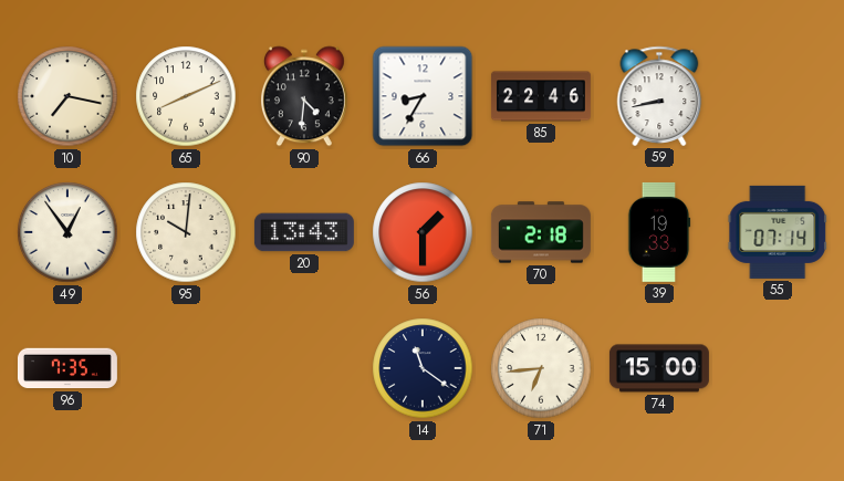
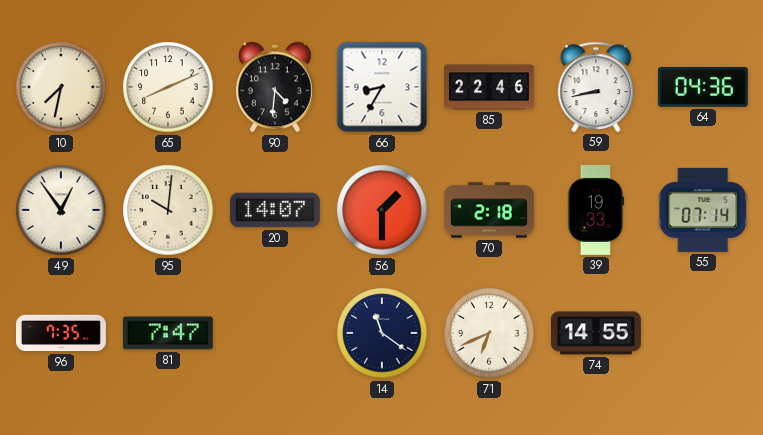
10: 7:17 -> 7:32
64: none -> 04:36
20: 13:43 -> 14:07
81: none -> 7:47
71: 6:44 -> 6:41
74: 15:00 -> 14:55
